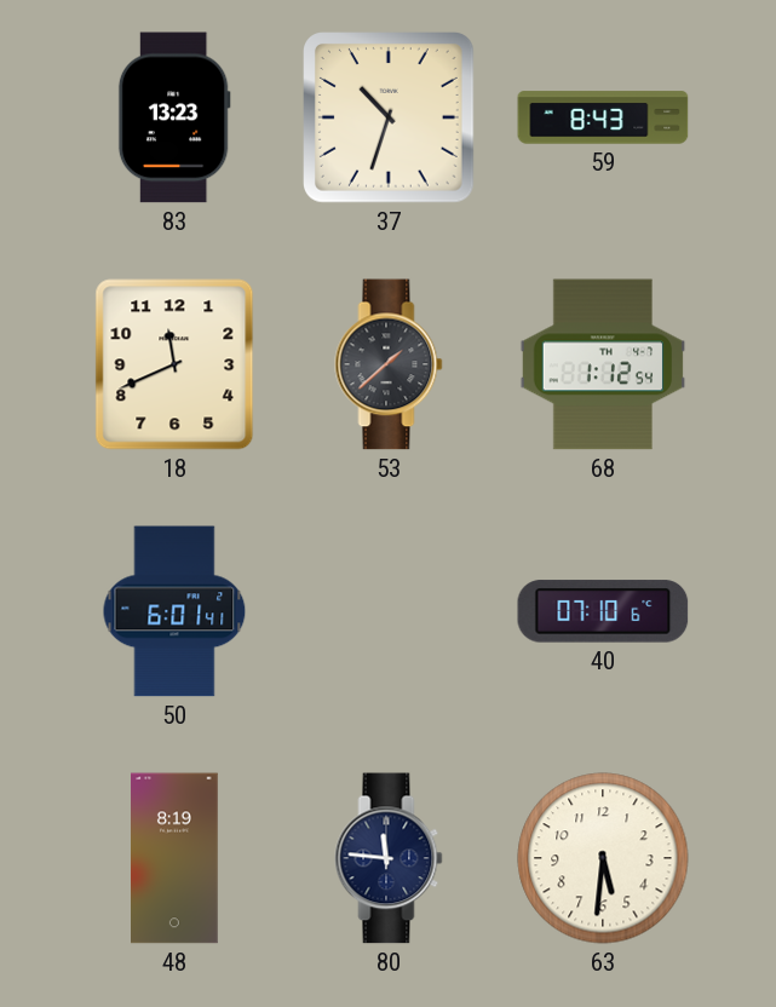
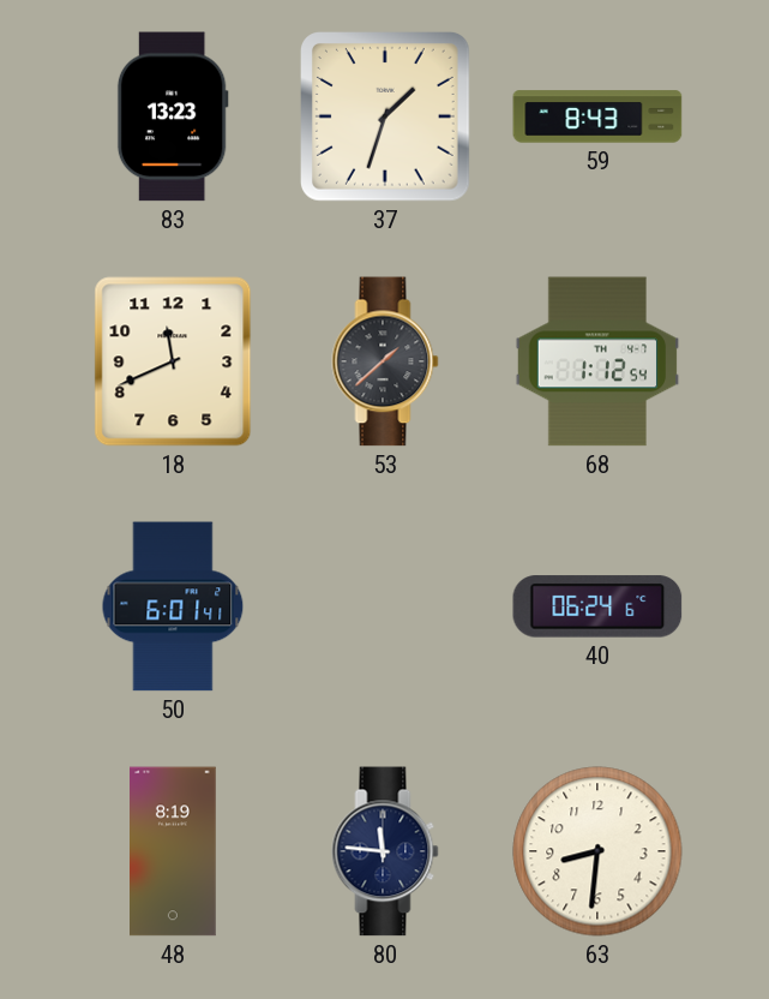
37: 10:33 -> 1:33
40: 07:10 -> 06:24
63: 5:31 -> 8:31
